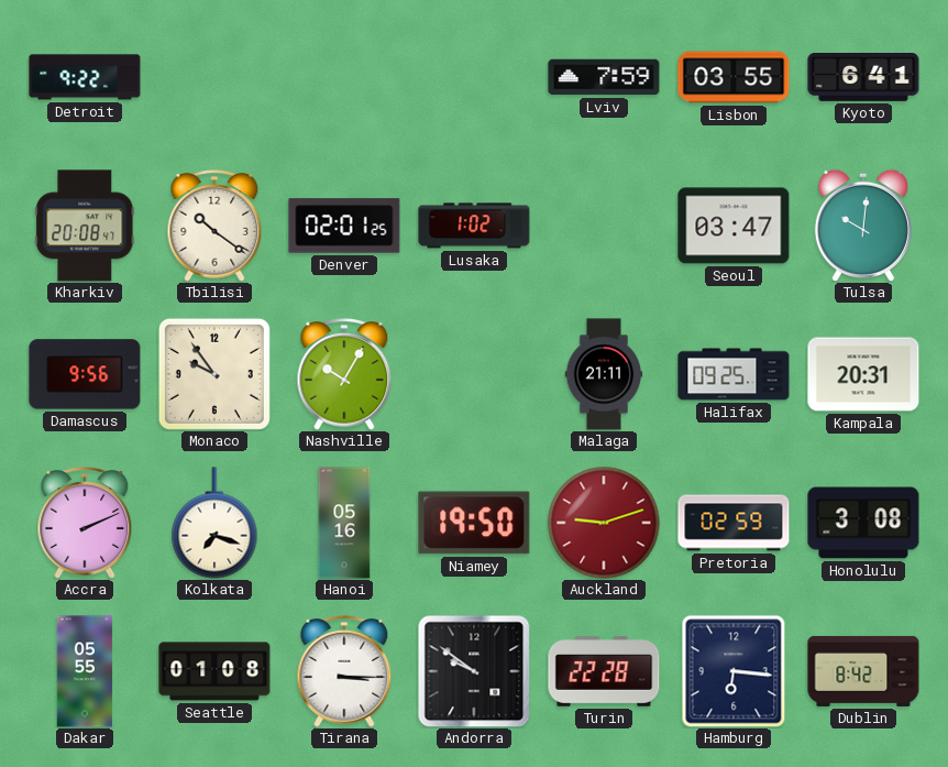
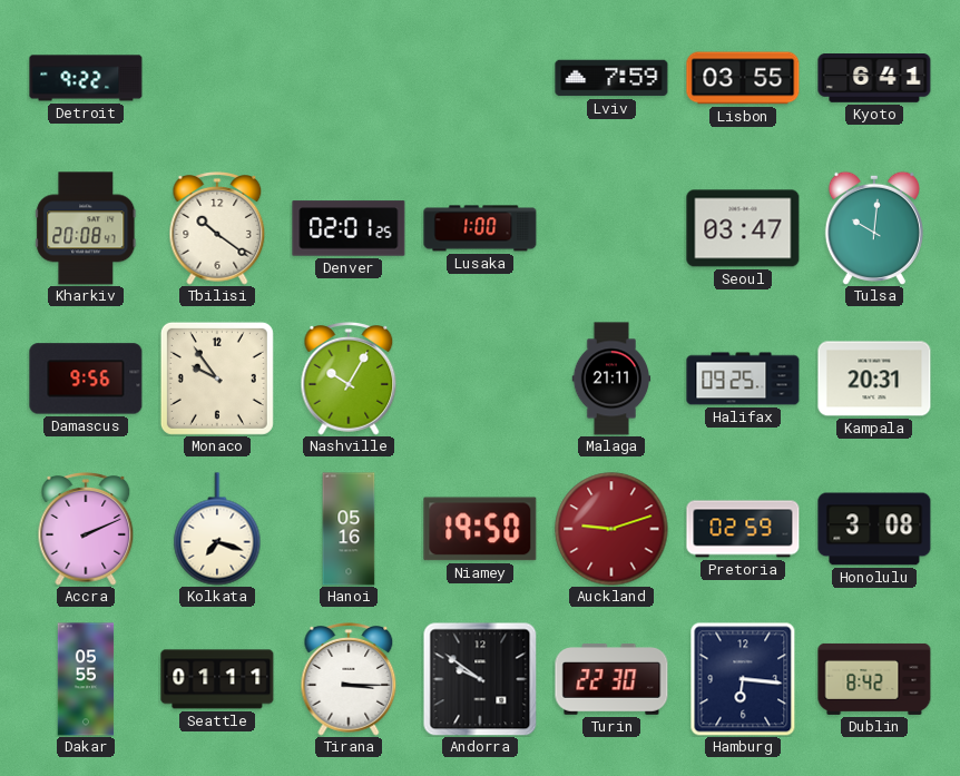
Lusaka: 1:02 -> 1:00
Seattle: 01:08 -> 01:11
Turin: 22:28 -> 22:30
